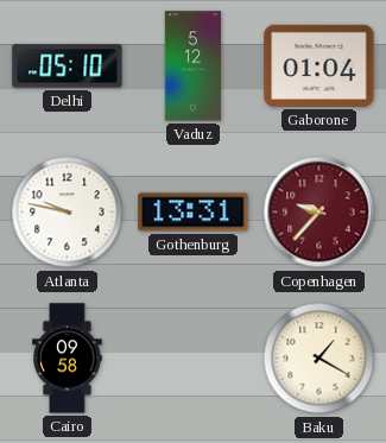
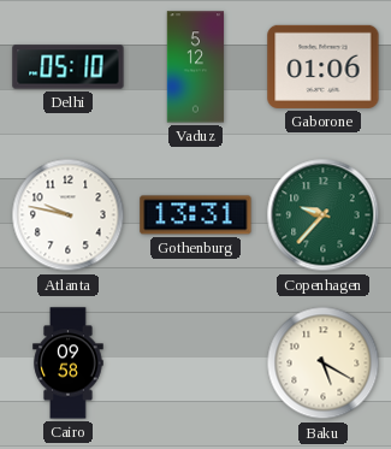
Gaborone: 01:04 -> 01:06
Copenhagen dial: burgundy -> green
Baku: 1:20 -> 5:20
